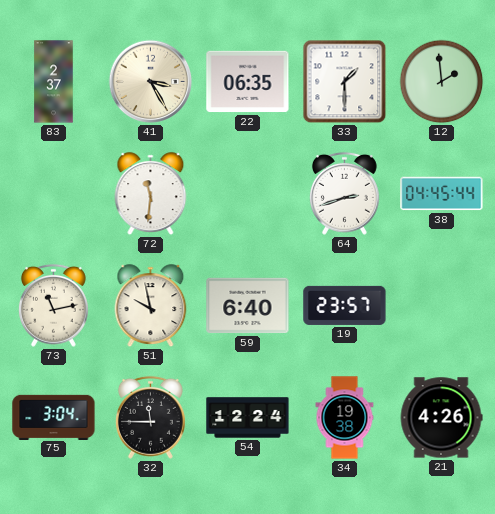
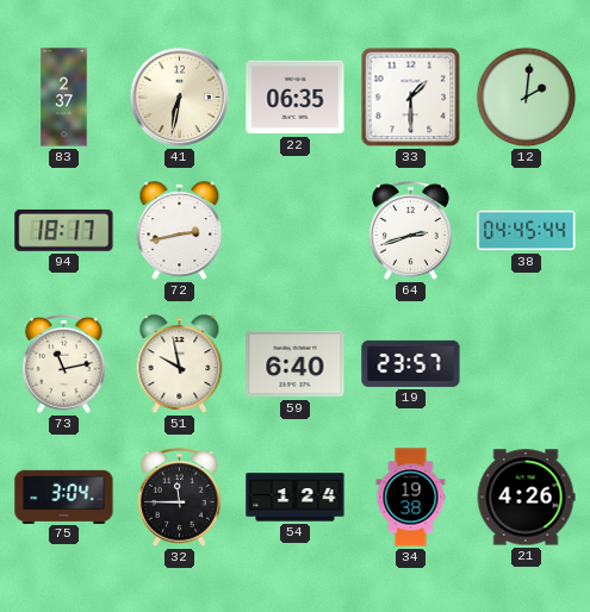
41: 3:25 -> 6:32
12: 1:59 -> 2:01
94: none -> 18:17
72: 11:31 -> 2:43
54: 12:24 -> 1:24
